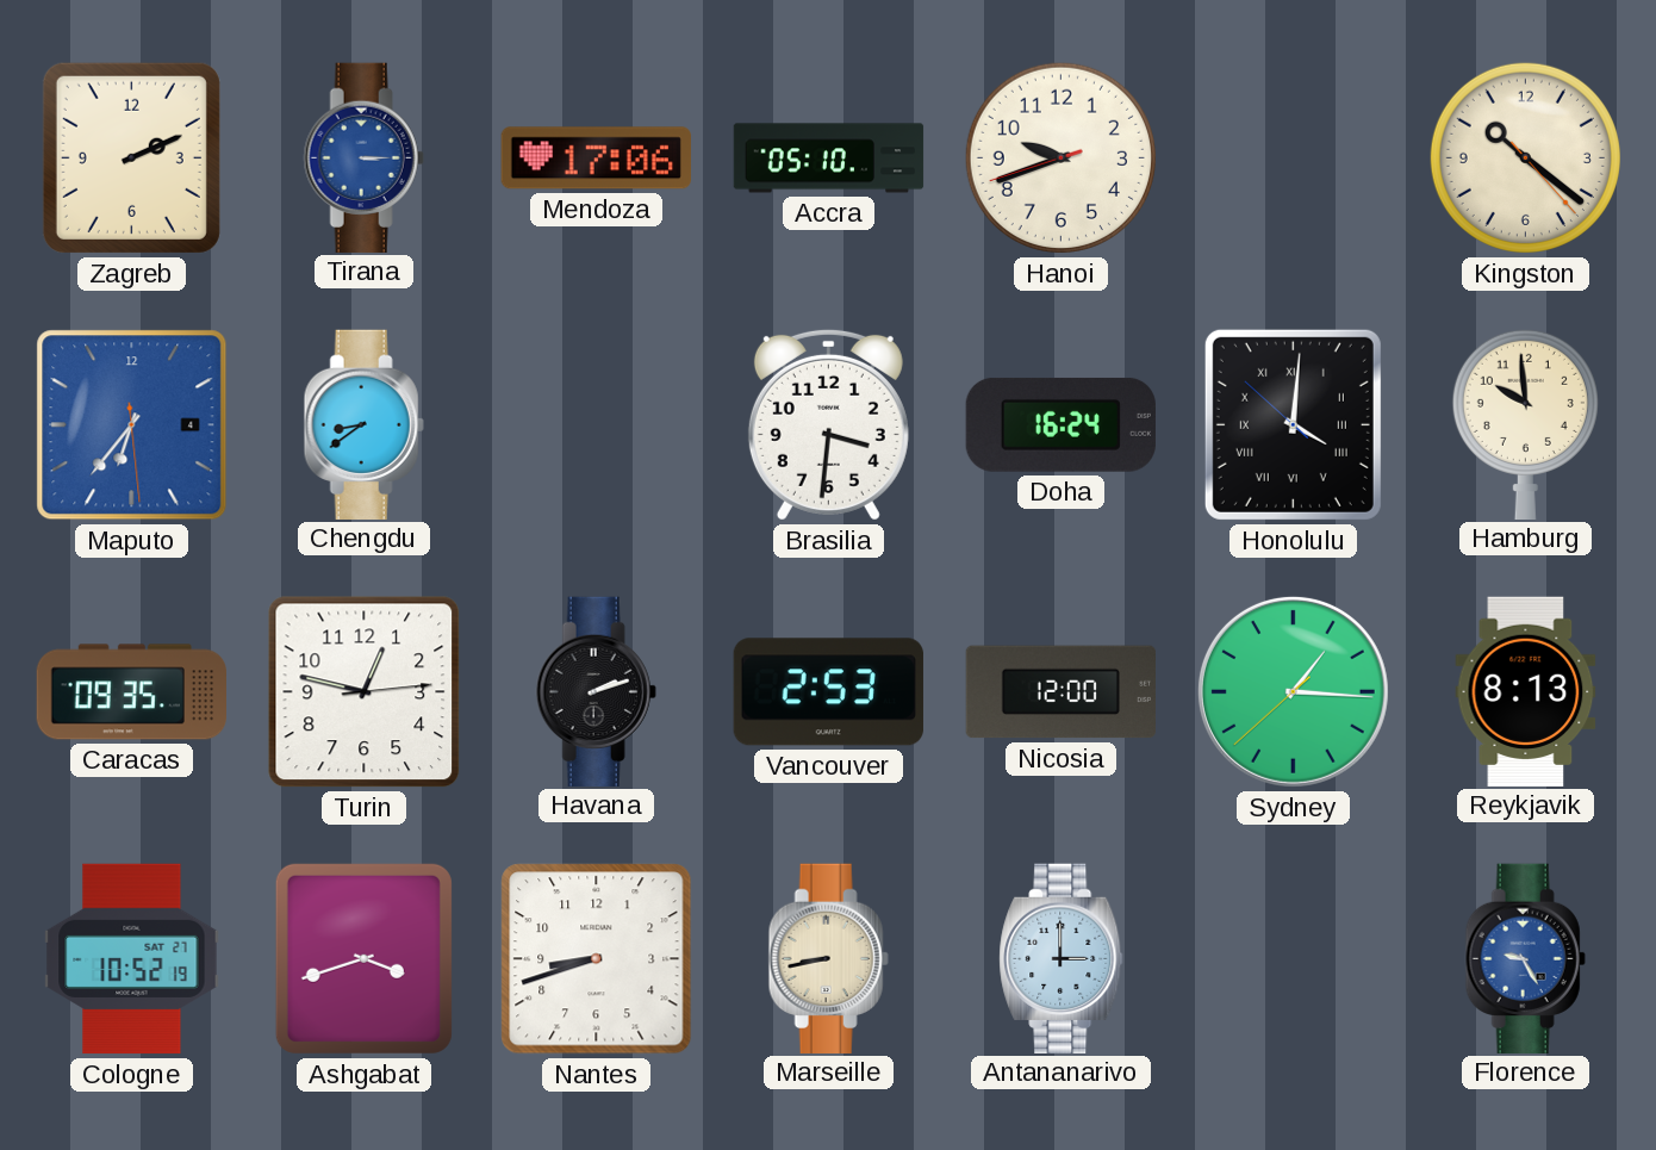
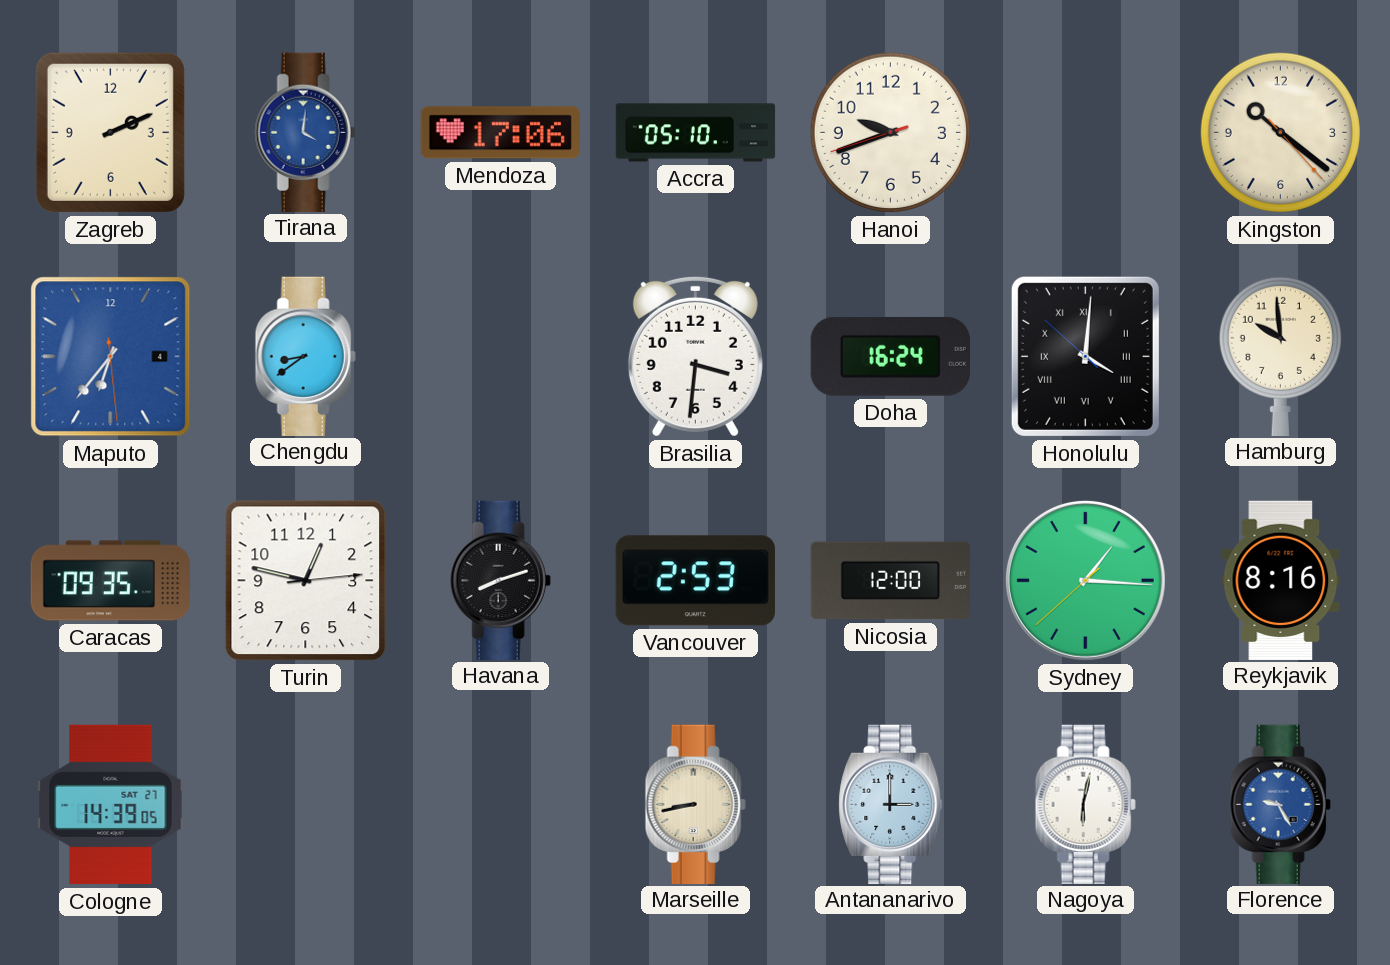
Tirana: 3:15 -> 4:01
Havana: 2:12 -> 8:12
Reykjavik: 8:13 -> 8:16
Cologne: 10:52 -> 14:39
Ashgabat: 3:42 -> none
Nantes: 8:42 -> none
Nagoya: none -> 6:02
